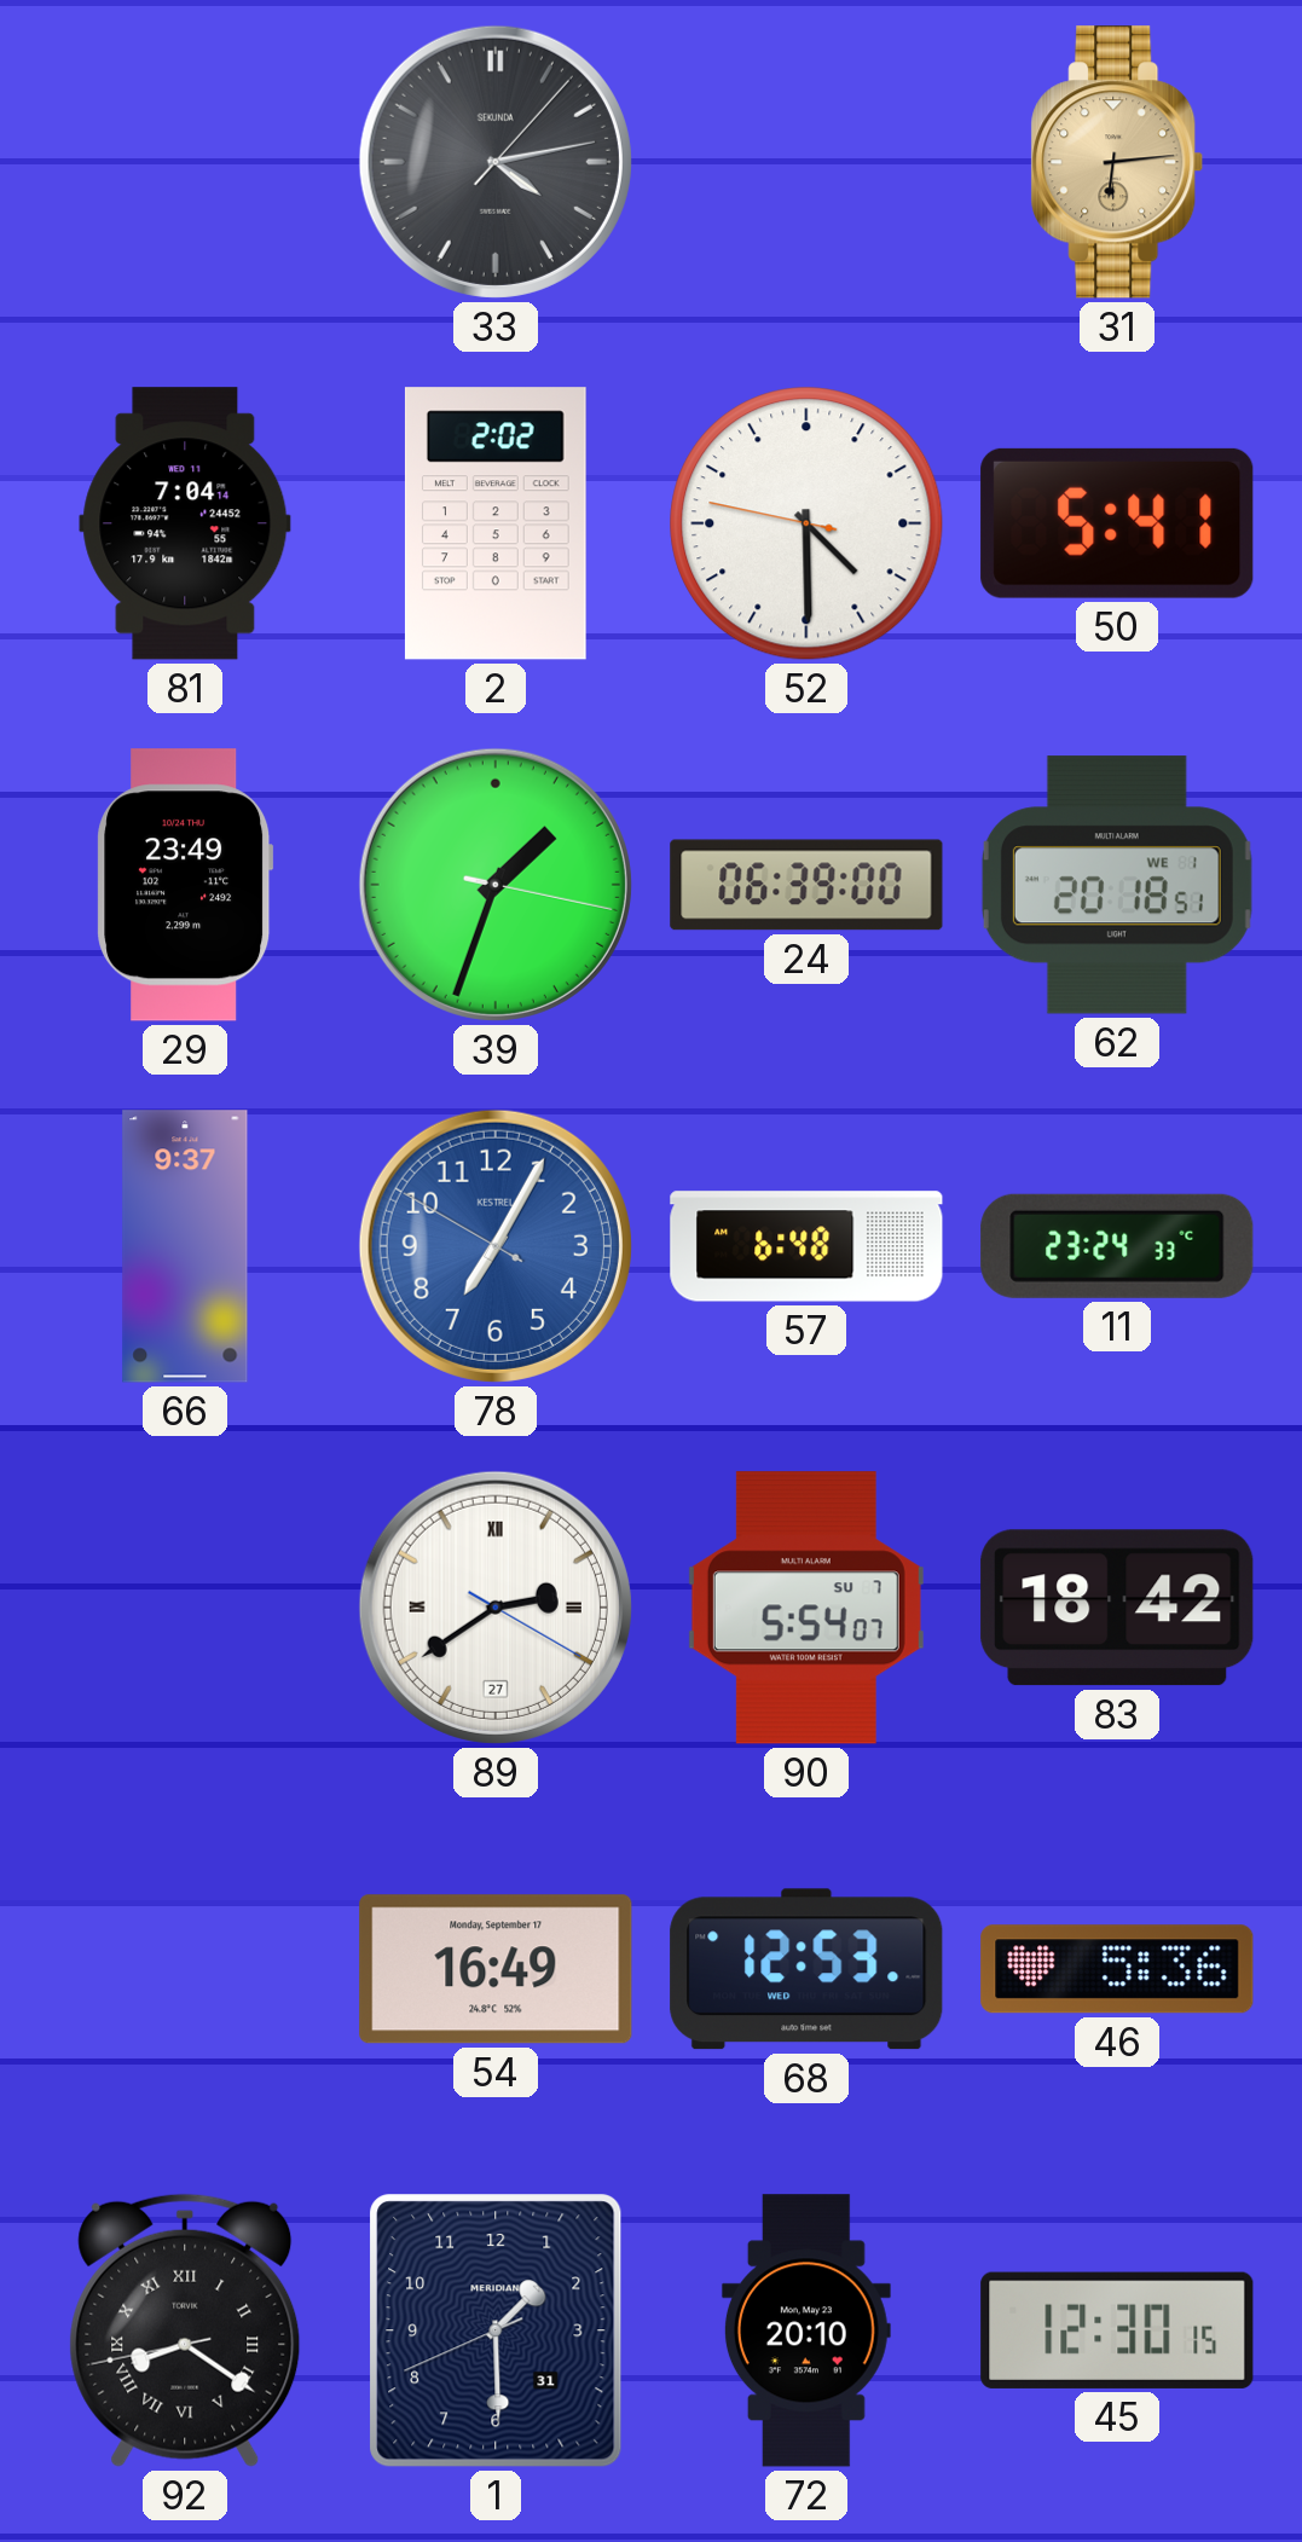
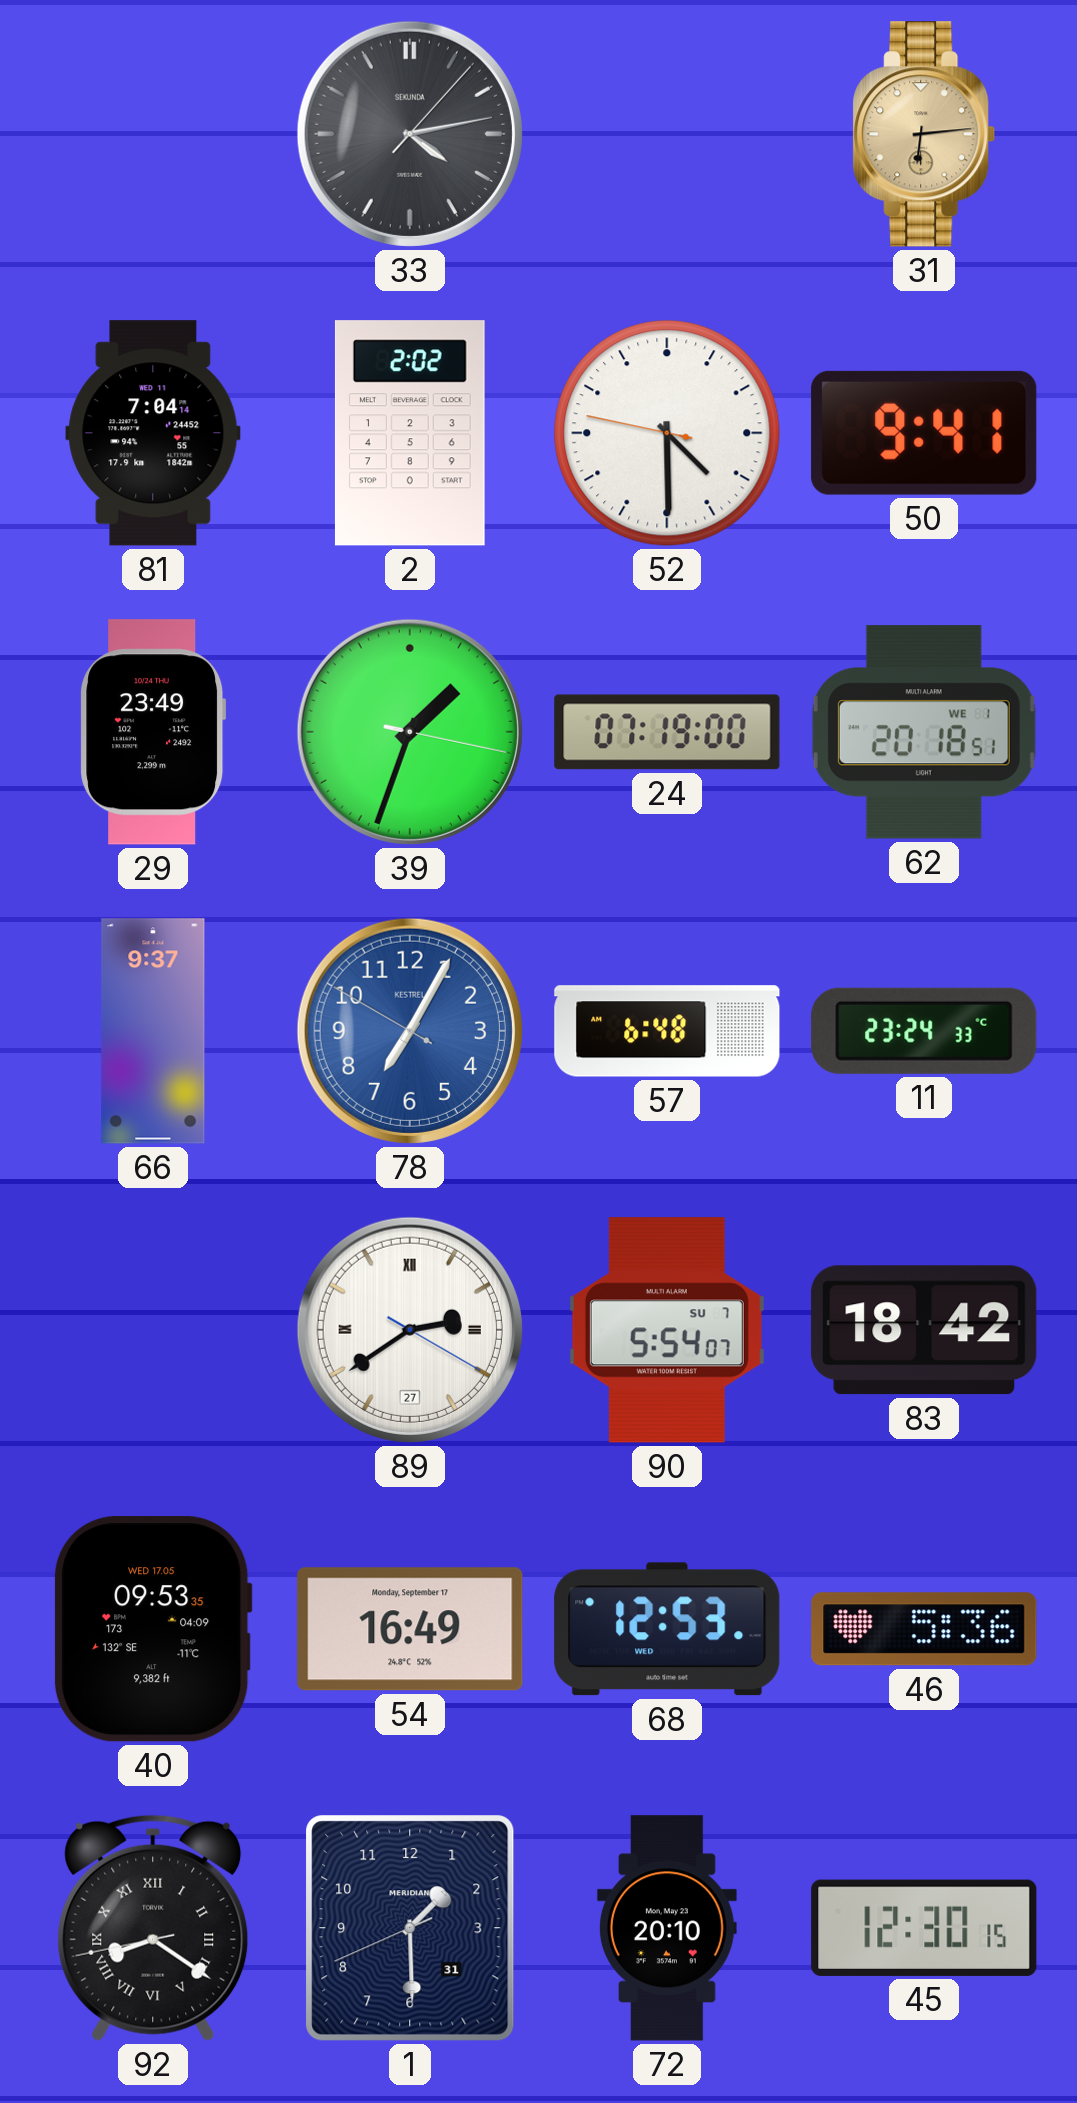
50: 5:41 -> 9:41
24: 06:39 -> 07:19
40: none -> 09:53
